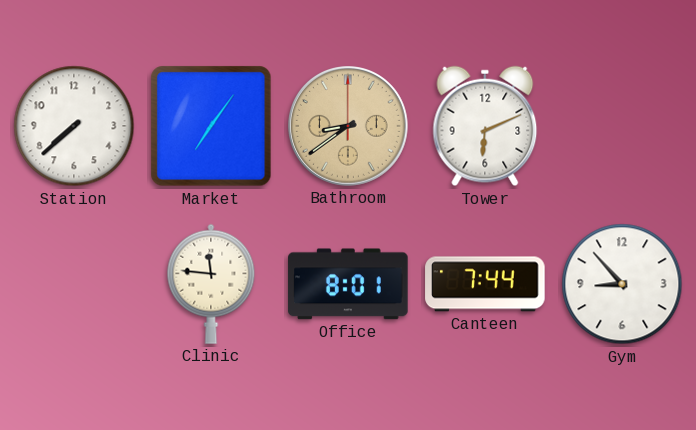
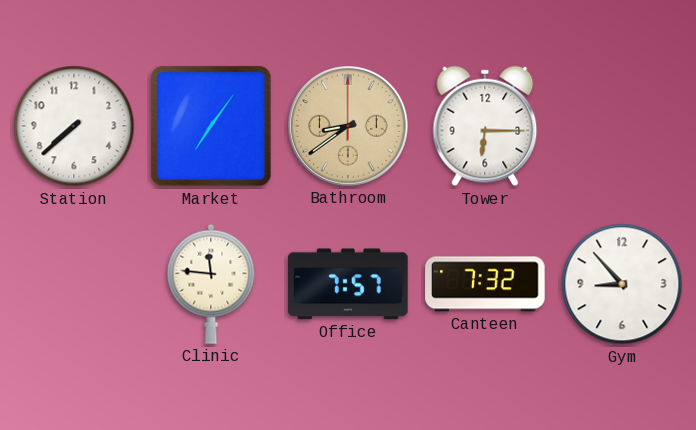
Tower: 6:11 -> 6:15
Office: 8:01 -> 7:57
Canteen: 7:44 -> 7:32
